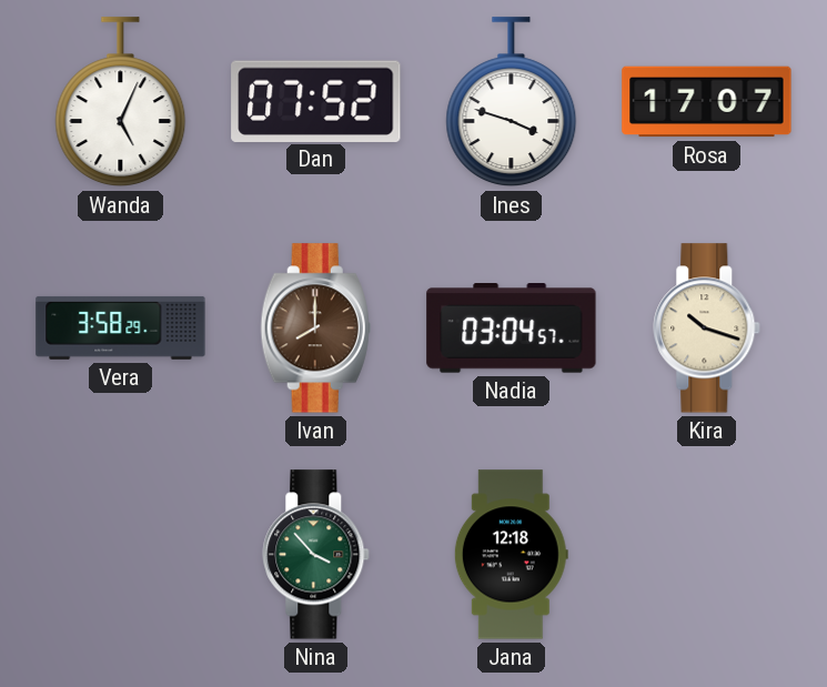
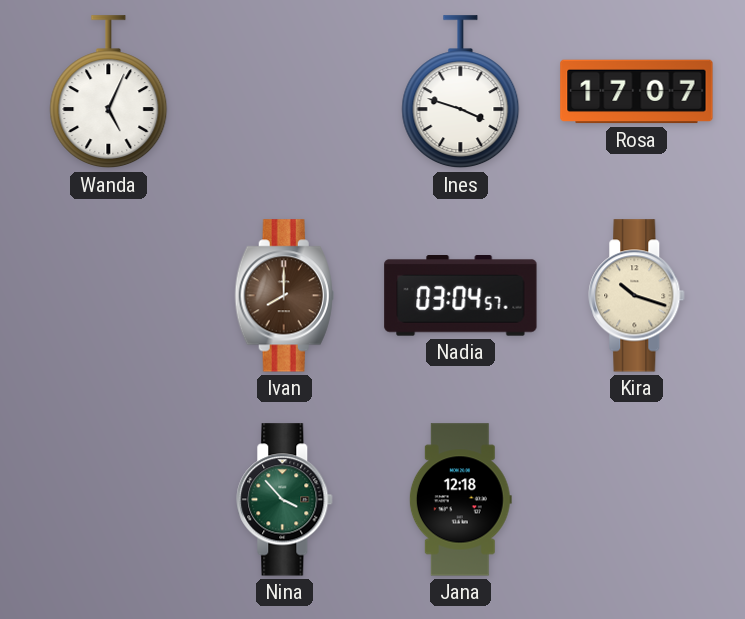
Dan: 07:52 -> none
Vera: 3:58 -> none
